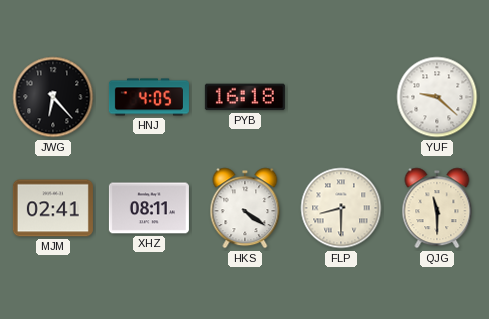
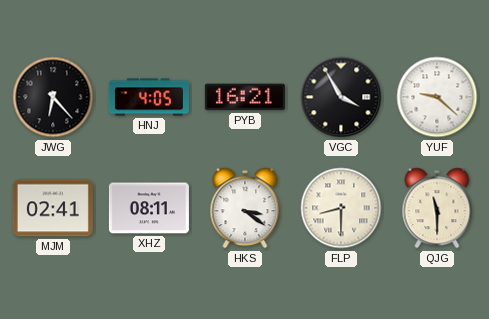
PYB: 16:18 -> 16:21
VGC: none -> 3:55
HKS: 4:21 -> 3:21
